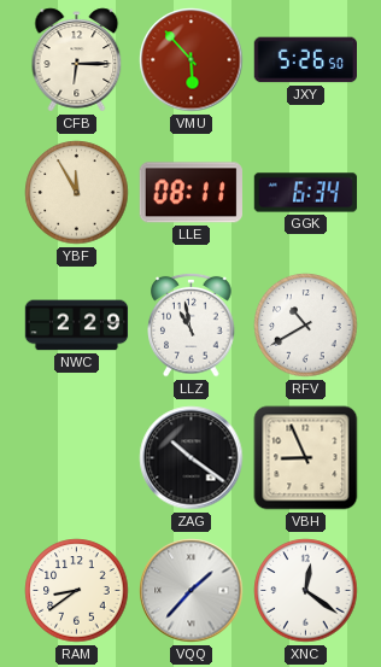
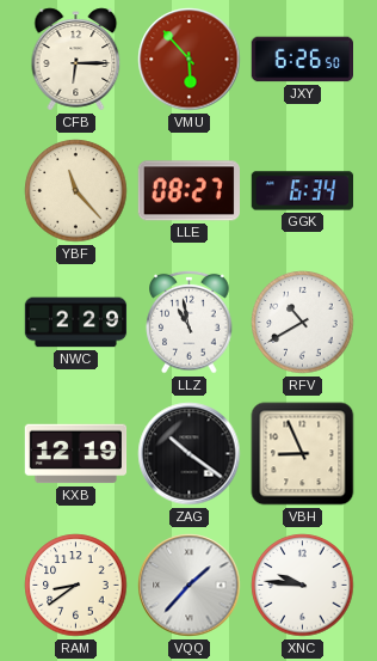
JXY: 5:26 -> 6:26
YBF: 11:55 -> 11:23
LLE: 08:11 -> 08:27
KXB: none -> 12:19
XNC: 12:21 -> 9:46
